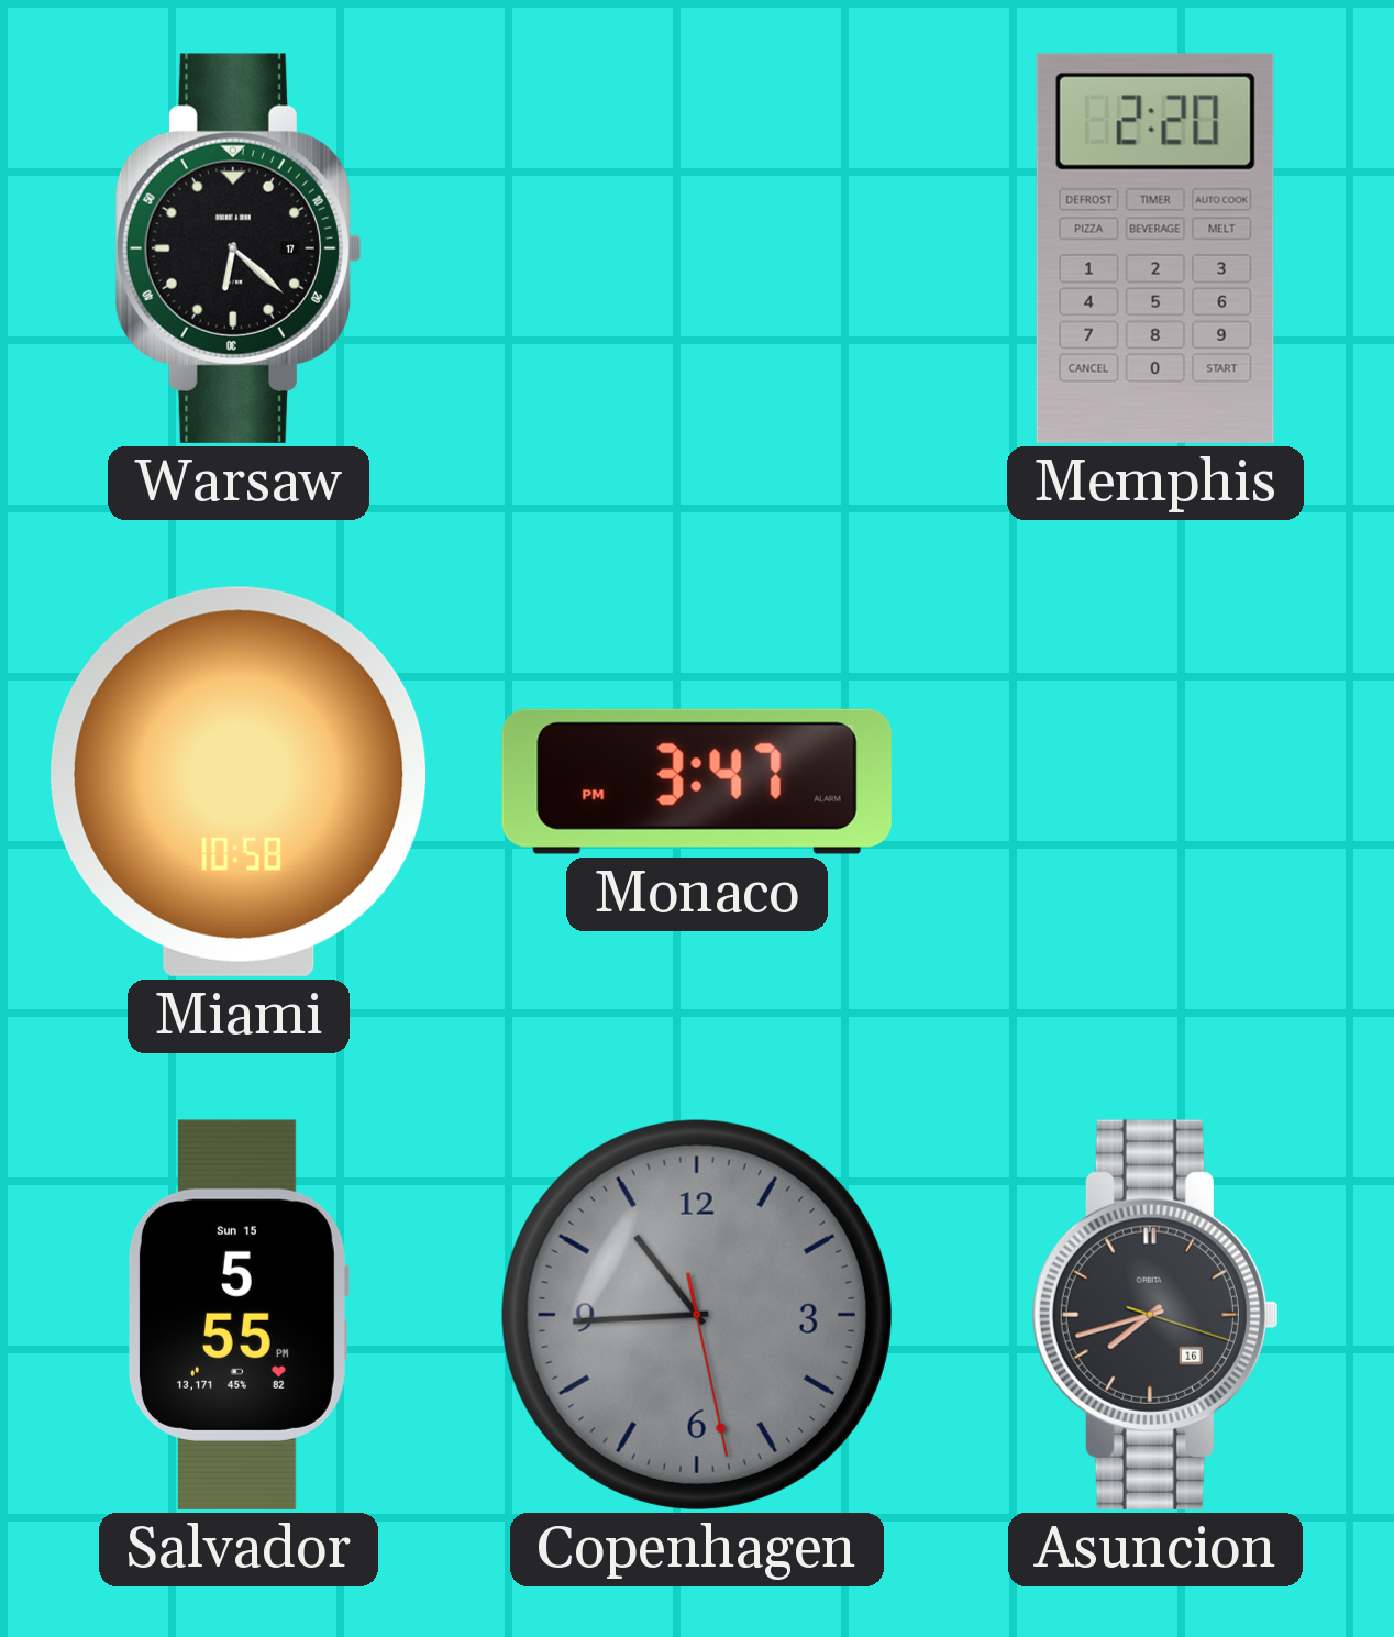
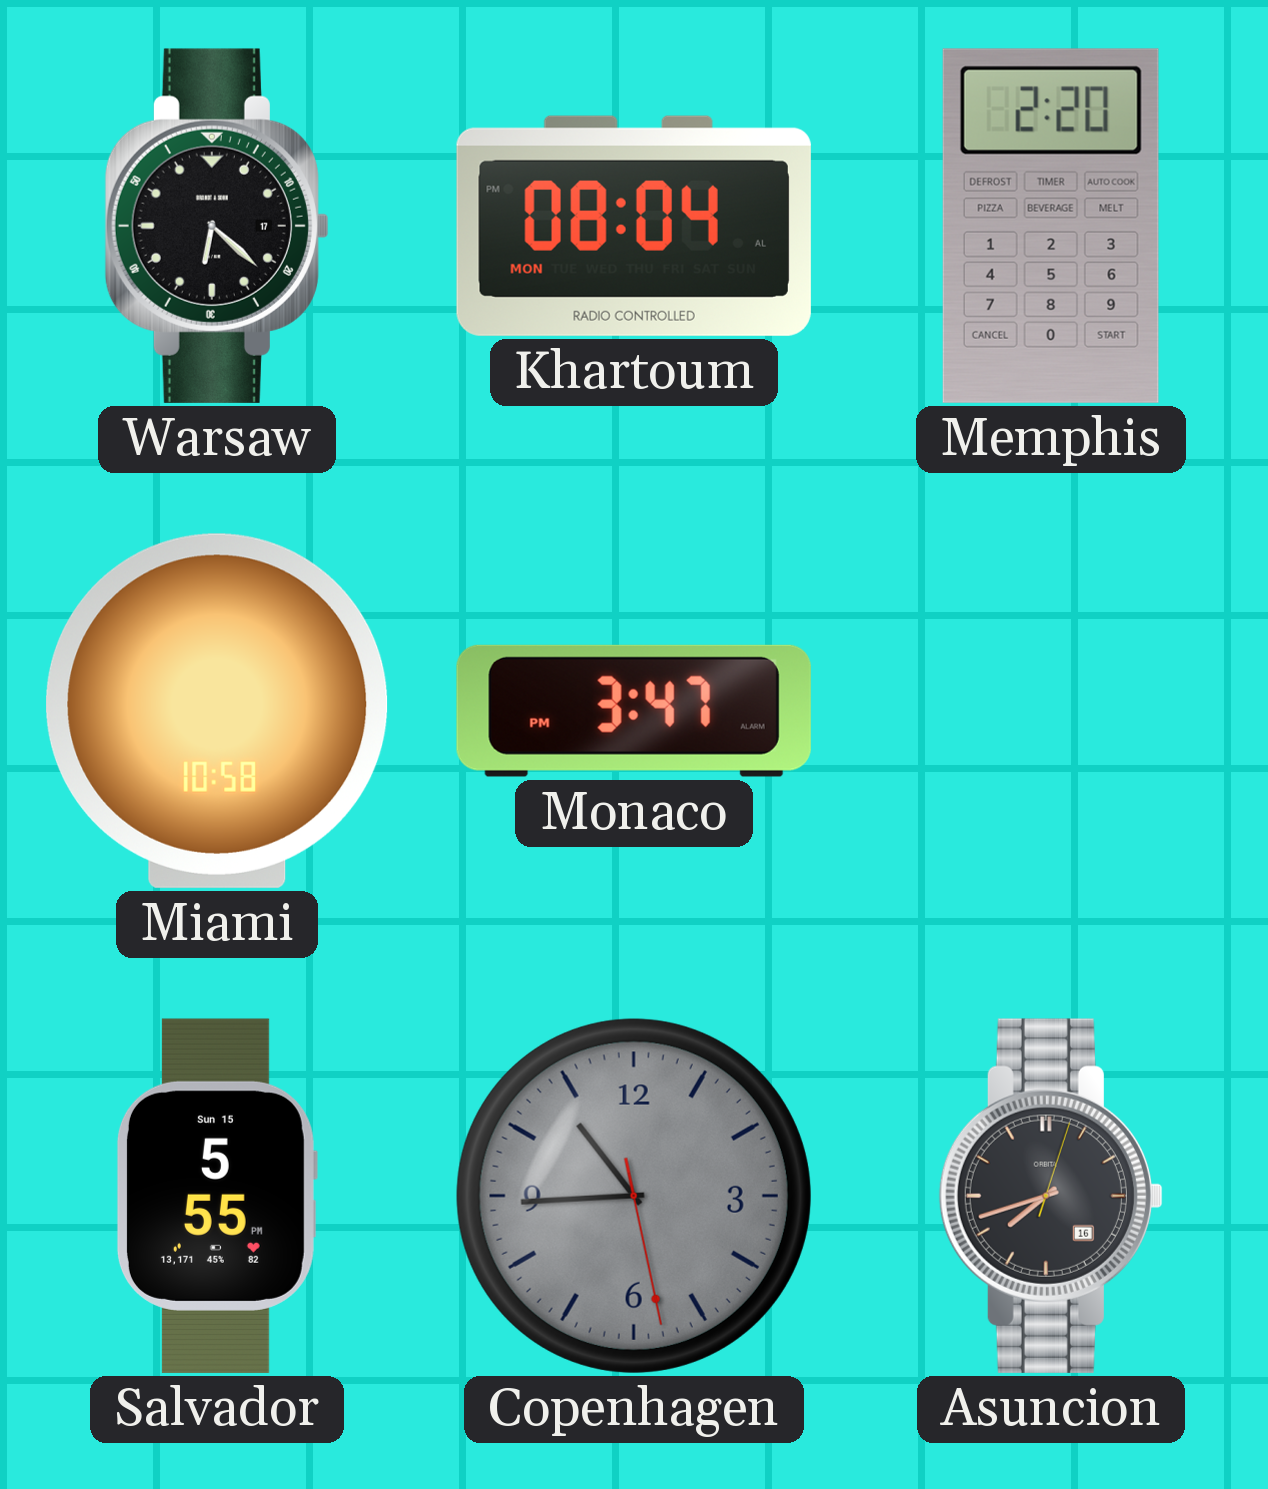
Khartoum: none -> 08:04
Asuncion: 7:42:18 -> 7:42:03
